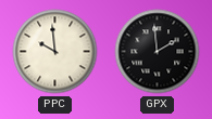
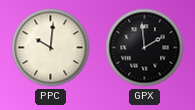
PPC: 9:59 -> 10:01
